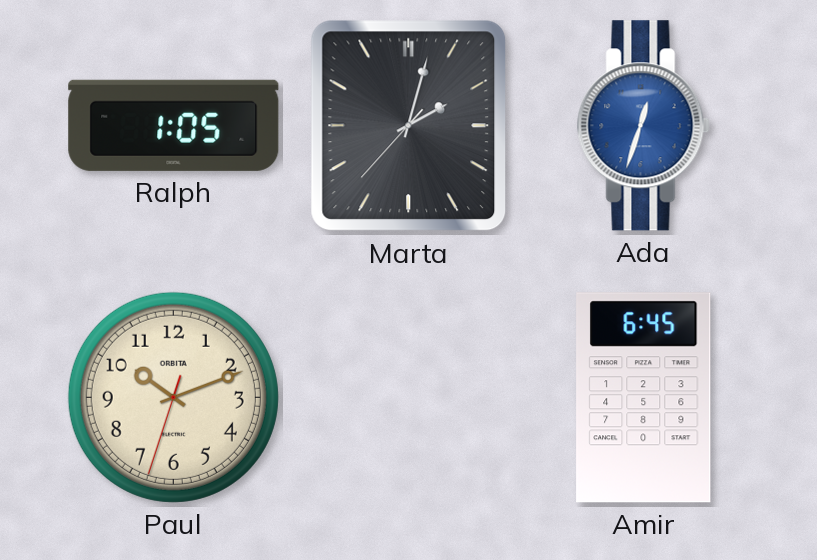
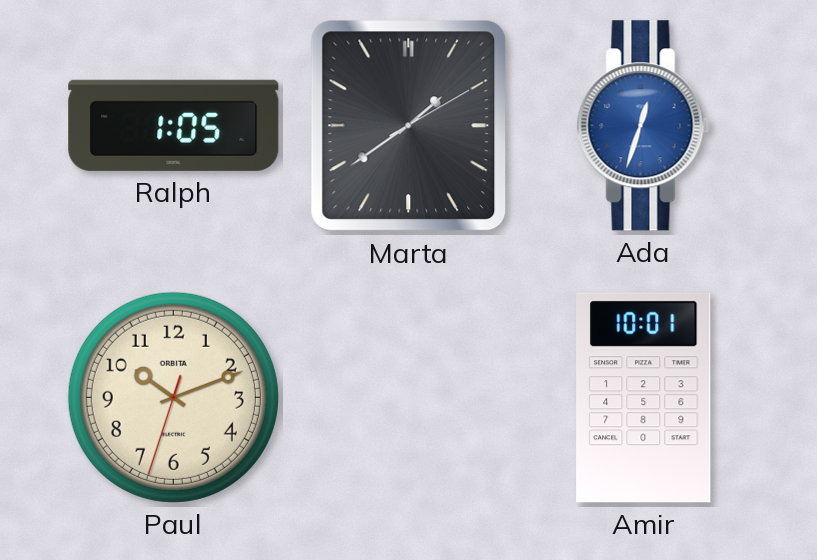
Marta: 2:02 -> 1:39
Amir: 6:45 -> 10:01
